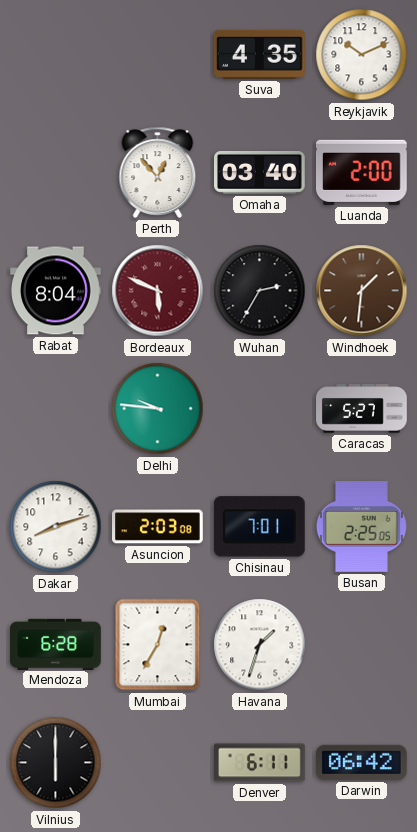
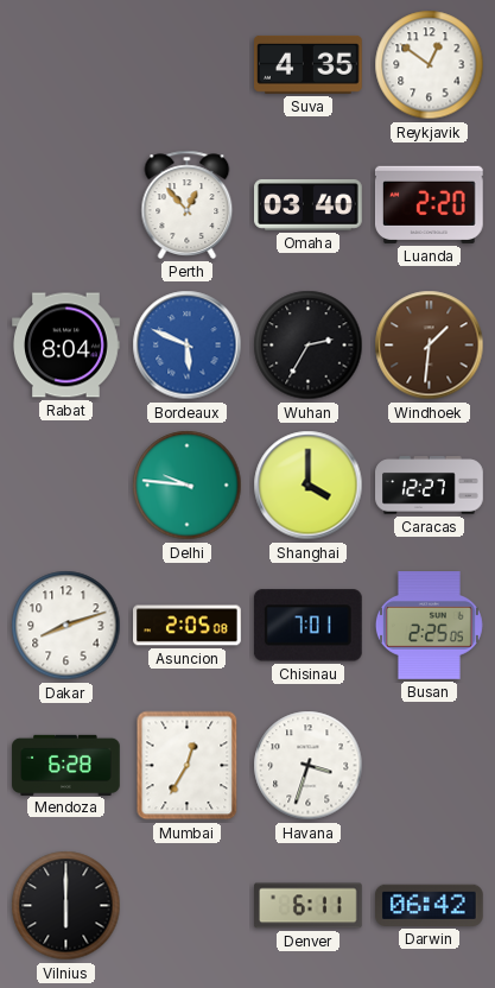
Reykjavik: 10:11 -> 12:51
Luanda: 2:00 -> 2:20
Bordeaux dial: burgundy -> blue
Shanghai: none -> 4:00
Caracas: 5:27 -> 12:27
Asuncion: 2:03 -> 2:05
Havana: 1:33 -> 3:33
